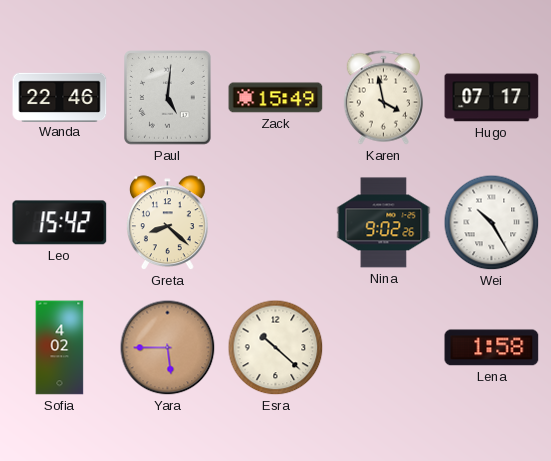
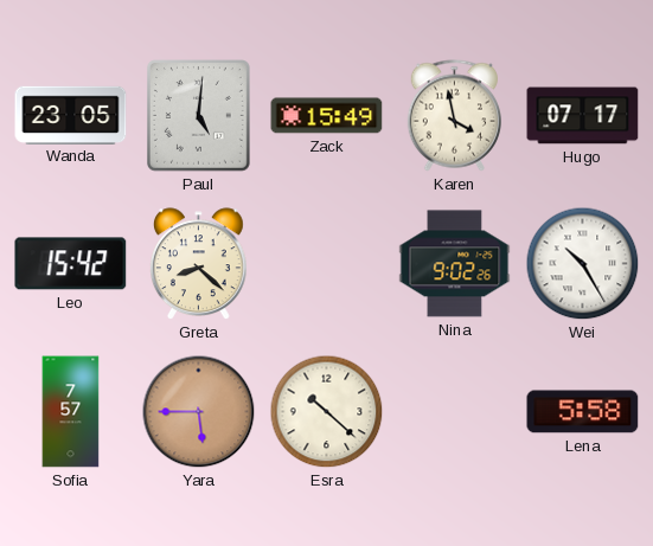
Wanda: 22:46 -> 23:05
Sofia: 4:02 -> 7:57
Lena: 1:58 -> 5:58
